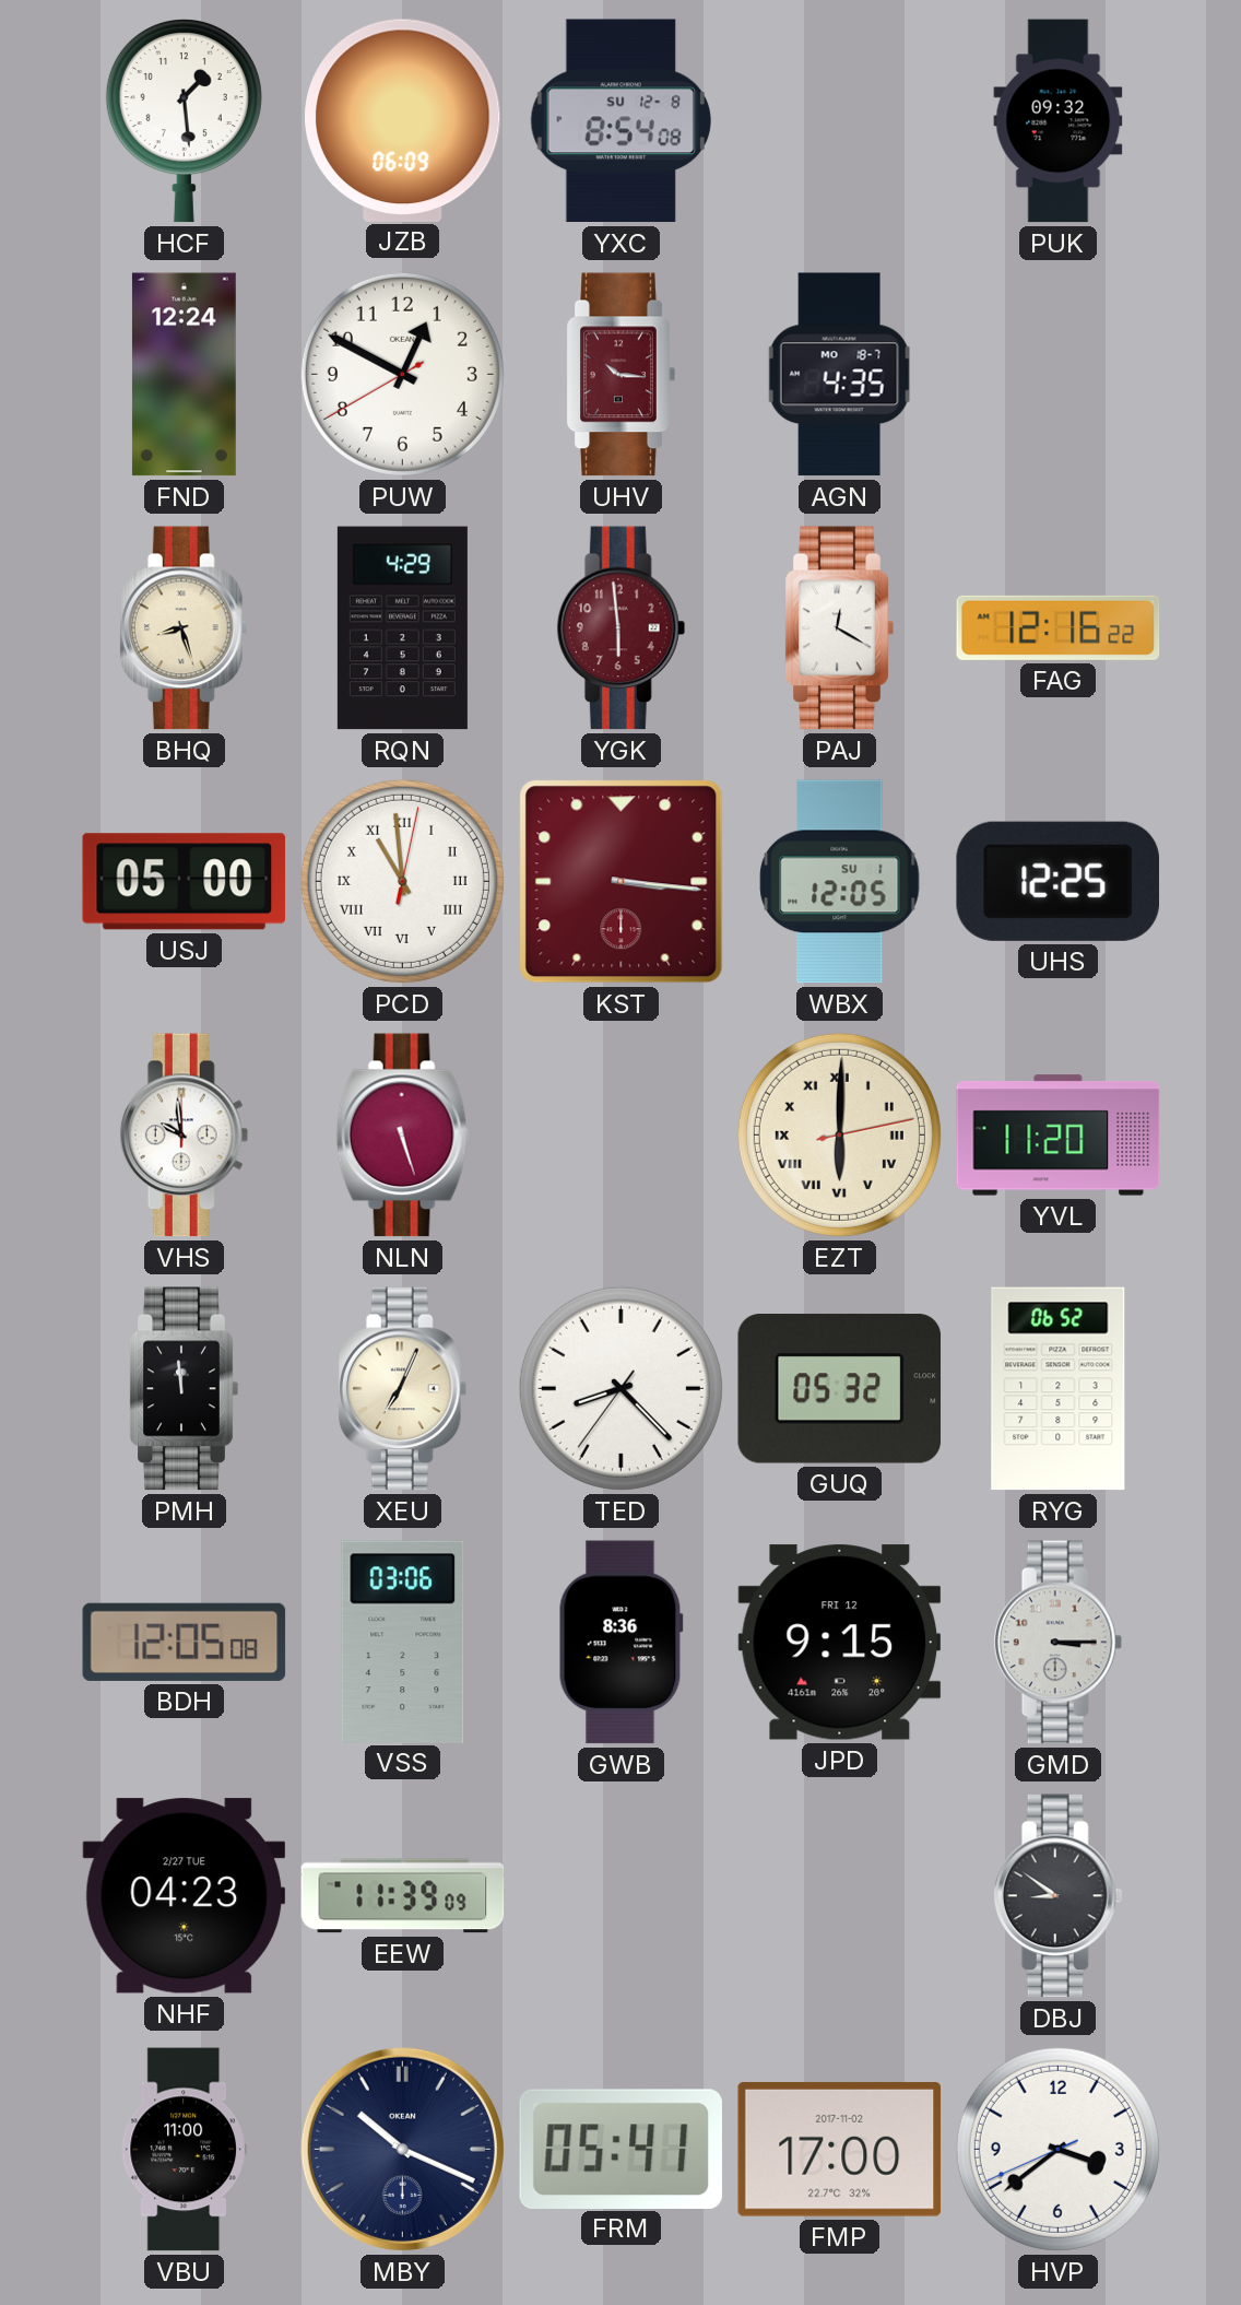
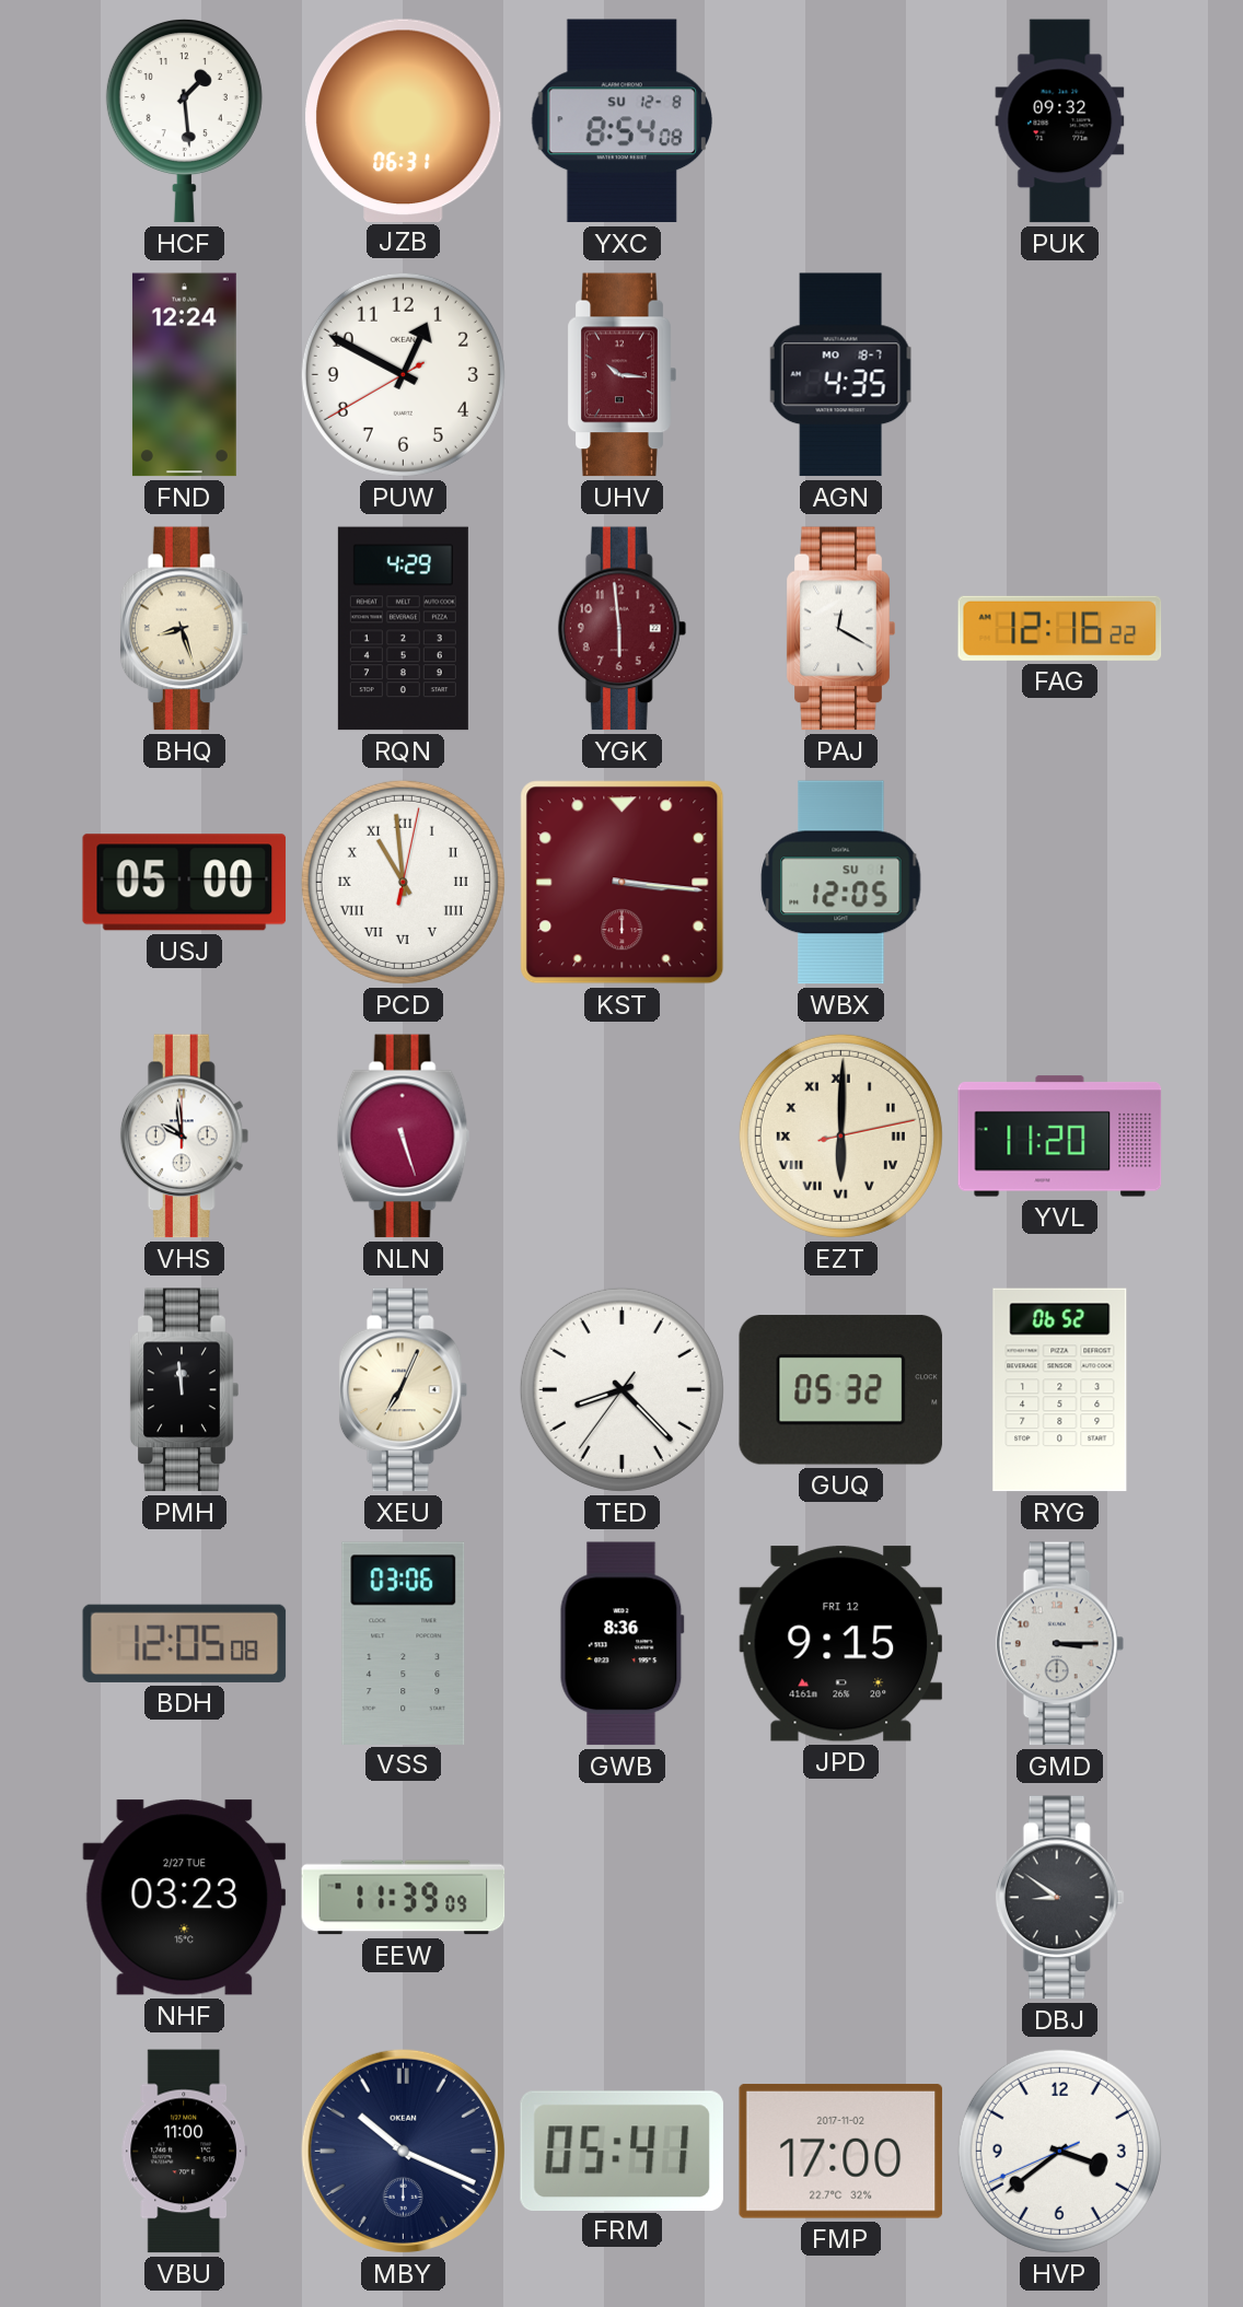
JZB: 06:09 -> 06:31
UHS: 12:25 -> none
NHF: 04:23 -> 03:23
